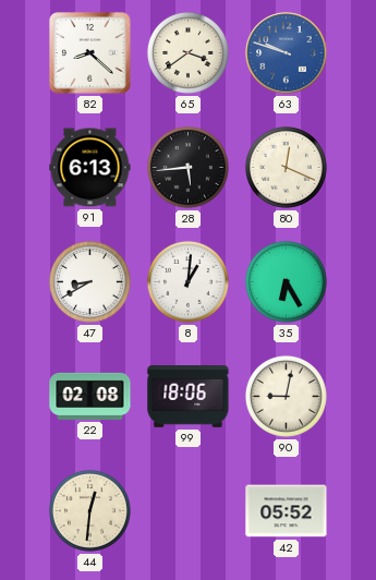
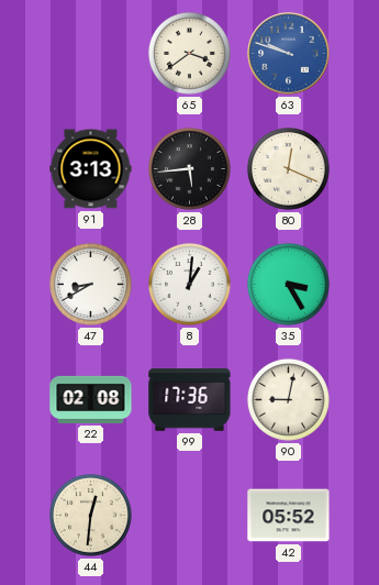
82: 8:22 -> none
91: 6:13 -> 3:13
35: 6:25 -> 3:25
99: 18:06 -> 17:36
